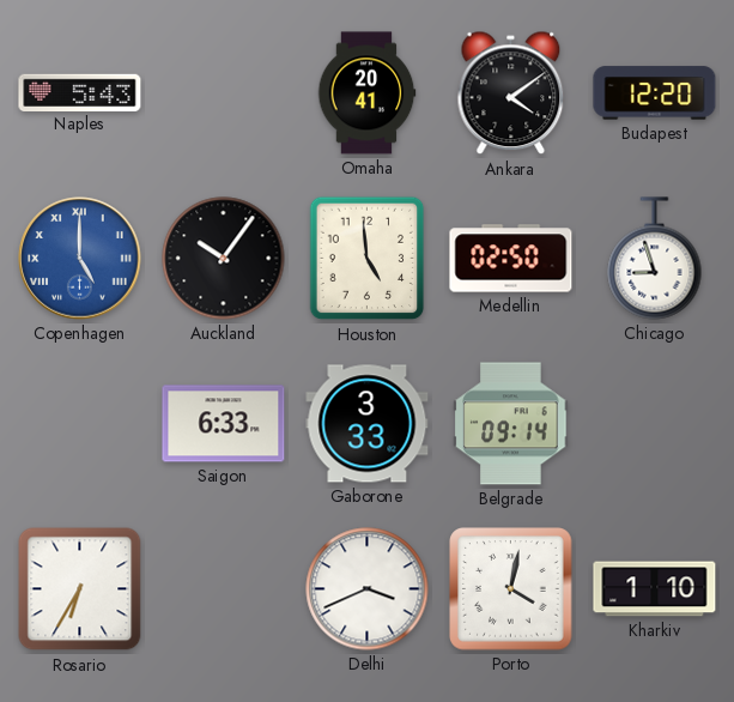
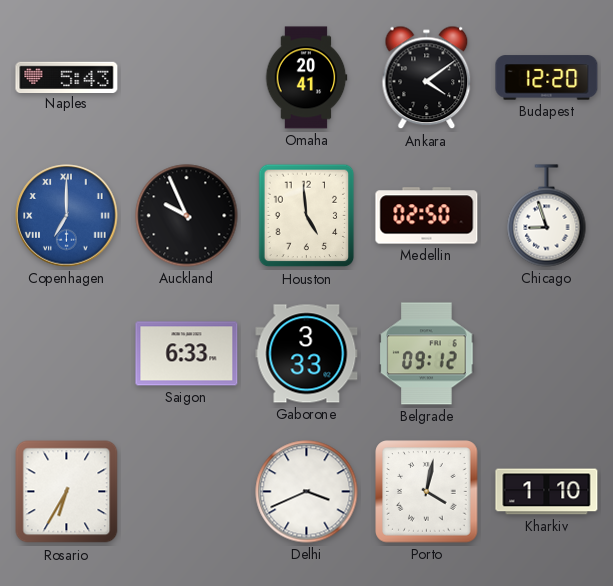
Copenhagen: 5:00 -> 7:00
Auckland: 10:06 -> 9:56
Belgrade: 09:14 -> 09:12
